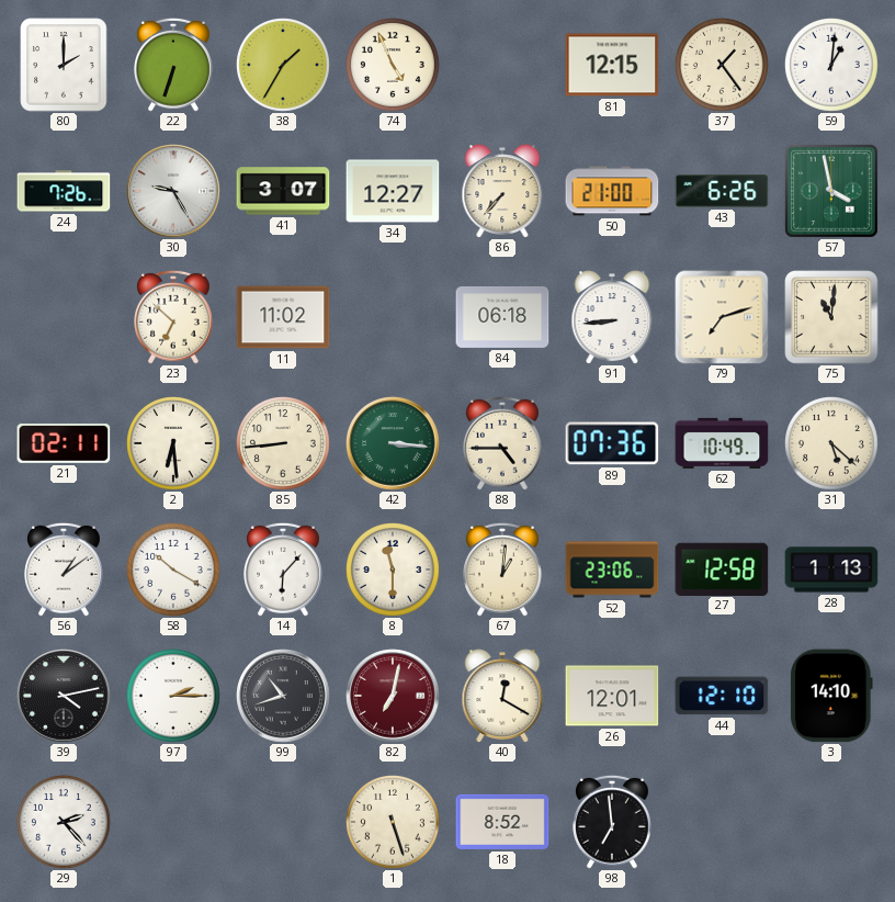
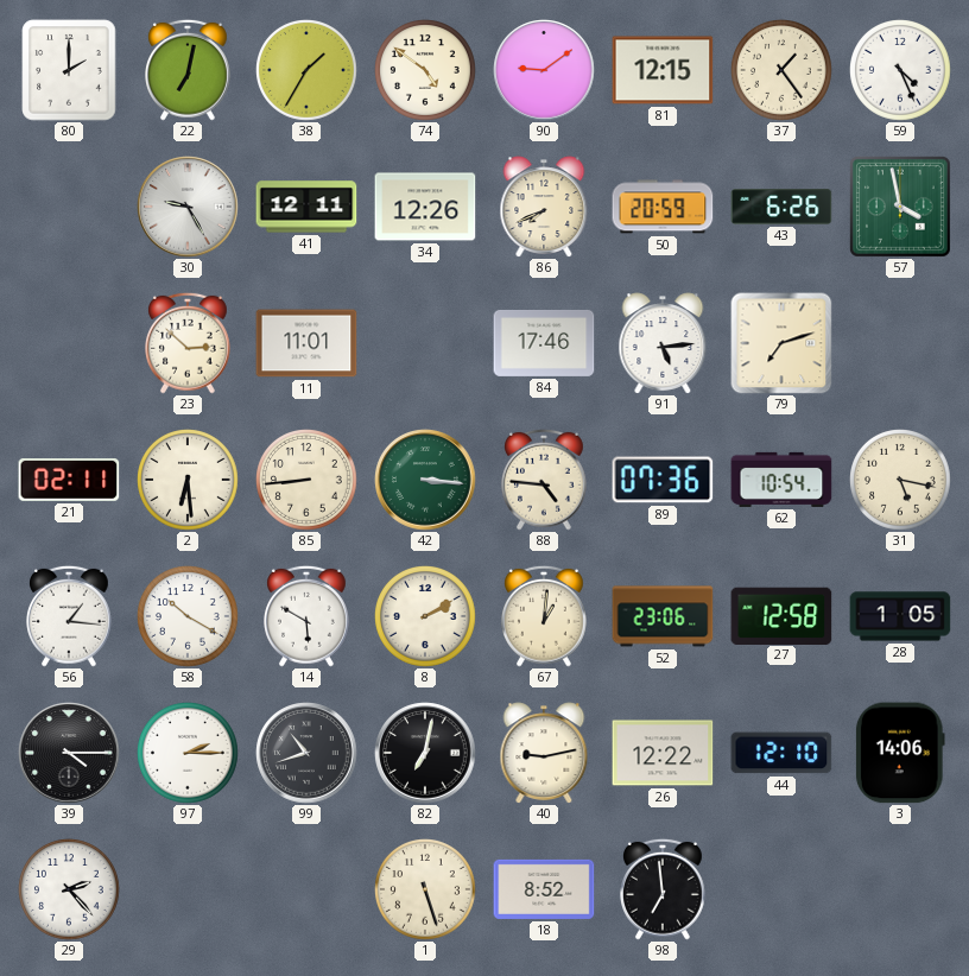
22: 6:33 -> 7:02
74: 4:56 -> 4:51
90: none -> 9:09
59: 1:01 -> 4:26
24: 7:26 -> none
41: 3:07 -> 12:11
34: 12:27 -> 12:26
86: 7:37 -> 7:41
50: 21:00 -> 20:59
23: 6:52 -> 2:52
11: 11:02 -> 11:01
84: 06:18 -> 17:46
91: 8:44 -> 5:14
75: 11:01 -> none
88: 4:45 -> 4:46
62: 10:49 -> 10:54
31: 5:22 -> 5:17
56: 1:09 -> 1:16
14: 6:07 -> 5:50
8: 11:30 -> 2:10
28: 1:13 -> 1:05
39: 4:13 -> 4:15
82 dial: burgundy -> black
40: 12:20 -> 9:13
26: 12:01 -> 12:22
3: 14:10 -> 14:06
